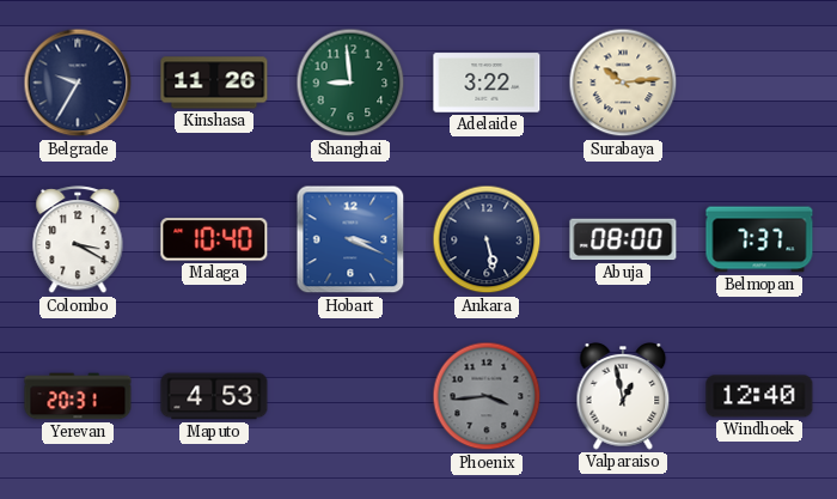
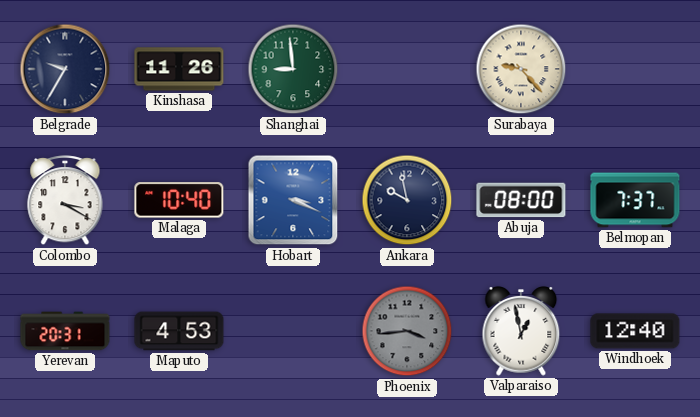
Adelaide: 3:22 -> none
Surabaya: 10:14 -> 9:23
Ankara: 5:28 -> 9:58
